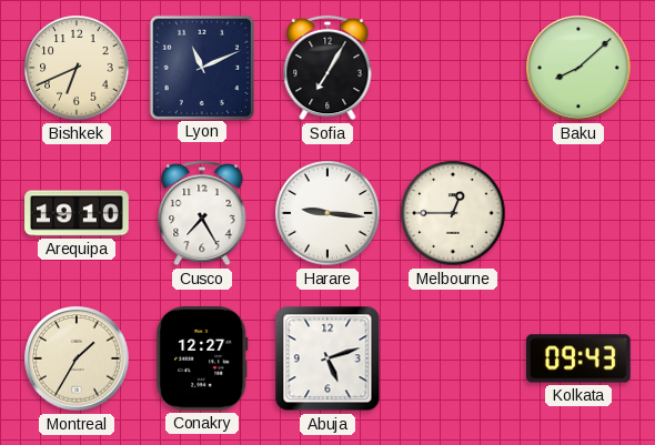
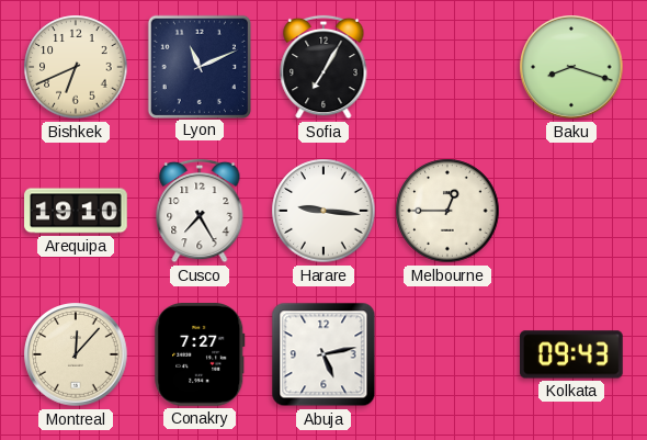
Baku: 8:08 -> 8:18
Montreal: 1:35 -> 12:07
Conakry: 12:27 -> 7:27
Abuja: 5:12 -> 5:13
